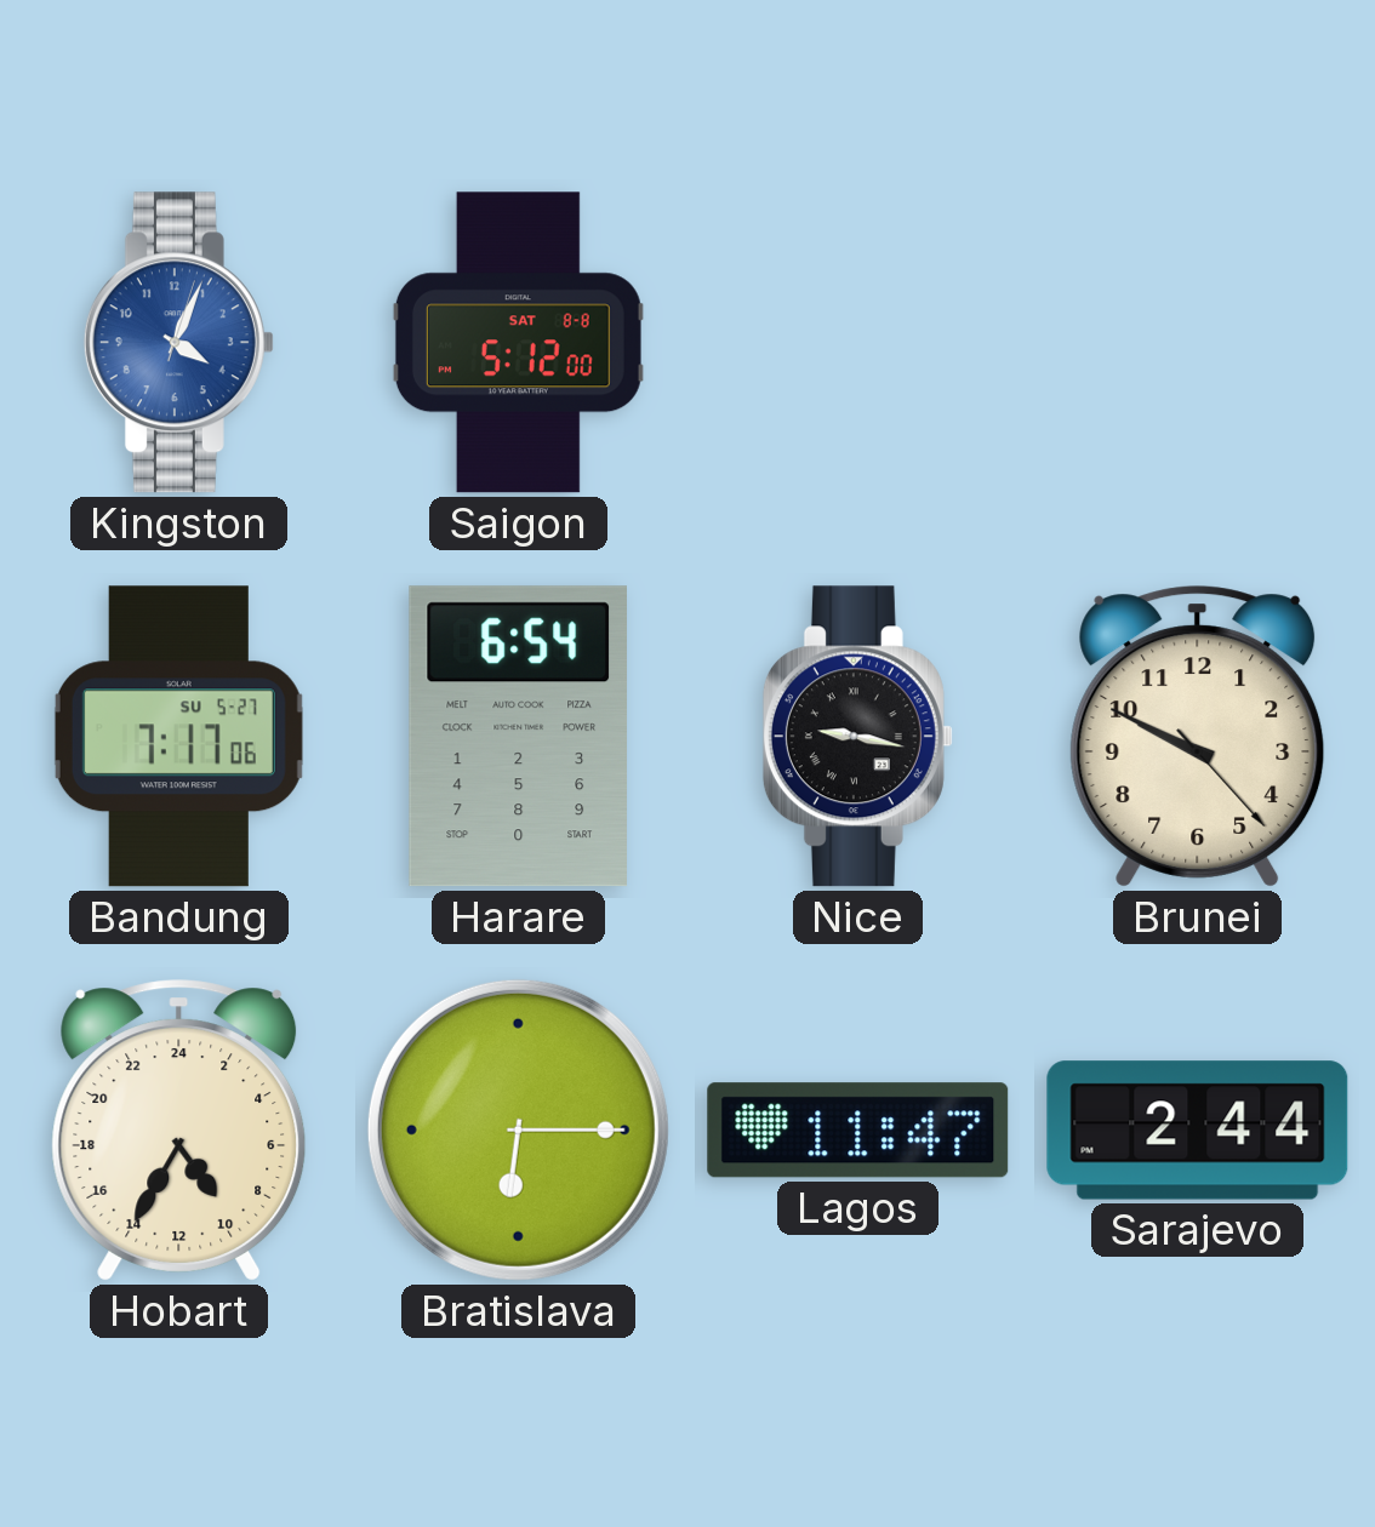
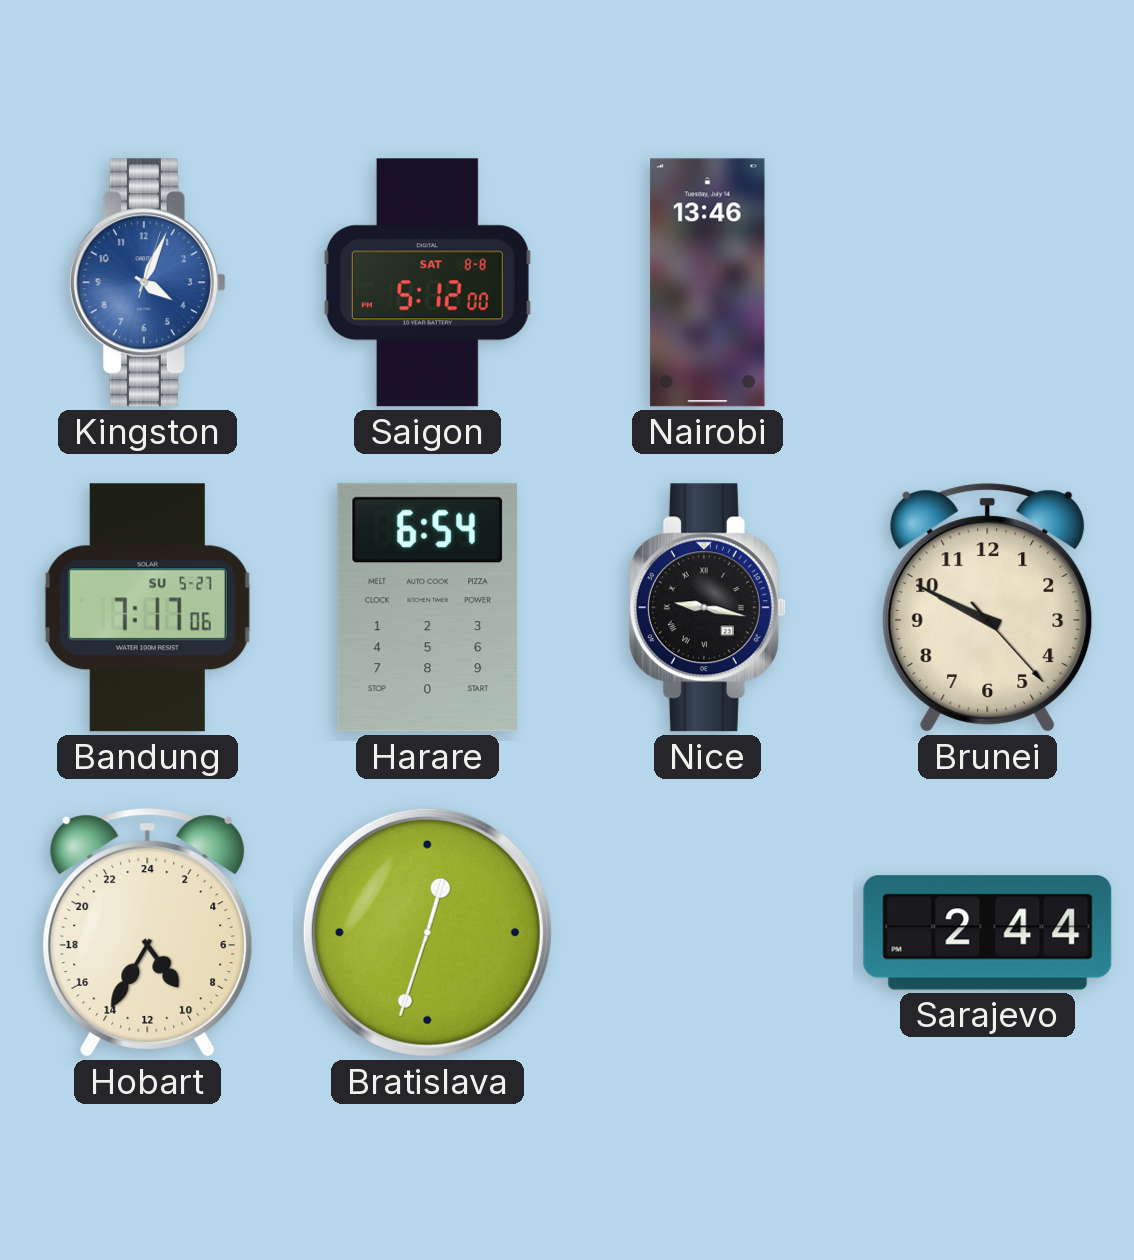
Nairobi: none -> 13:46
Bratislava: 6:15 -> 12:33
Lagos: 11:47 -> none
